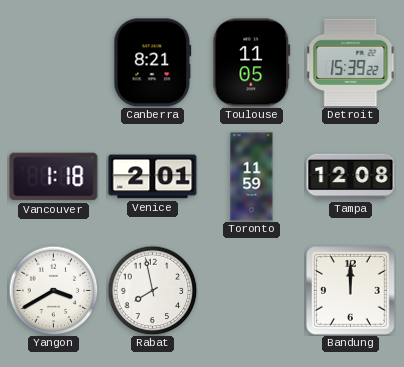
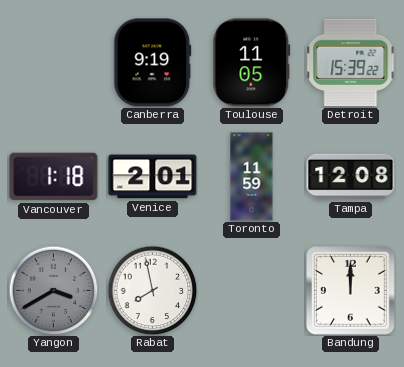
Canberra: 8:21 -> 9:19
Yangon dial: white -> grey
